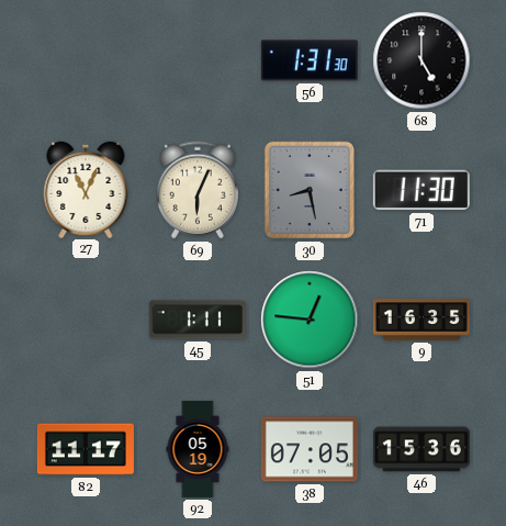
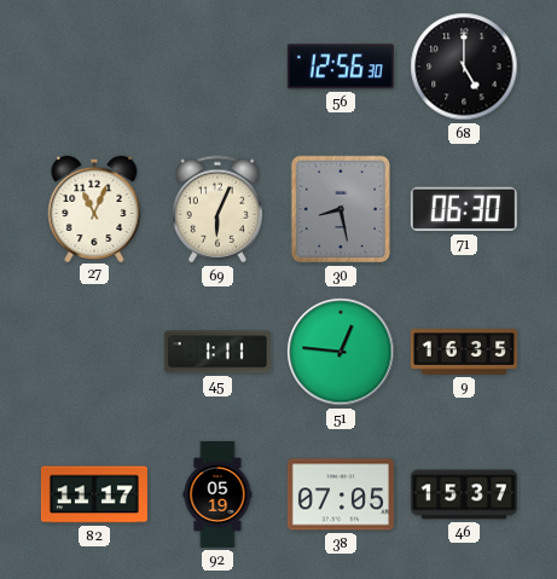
56: 1:31 -> 12:56
71: 11:30 -> 06:30
46: 15:36 -> 15:37
